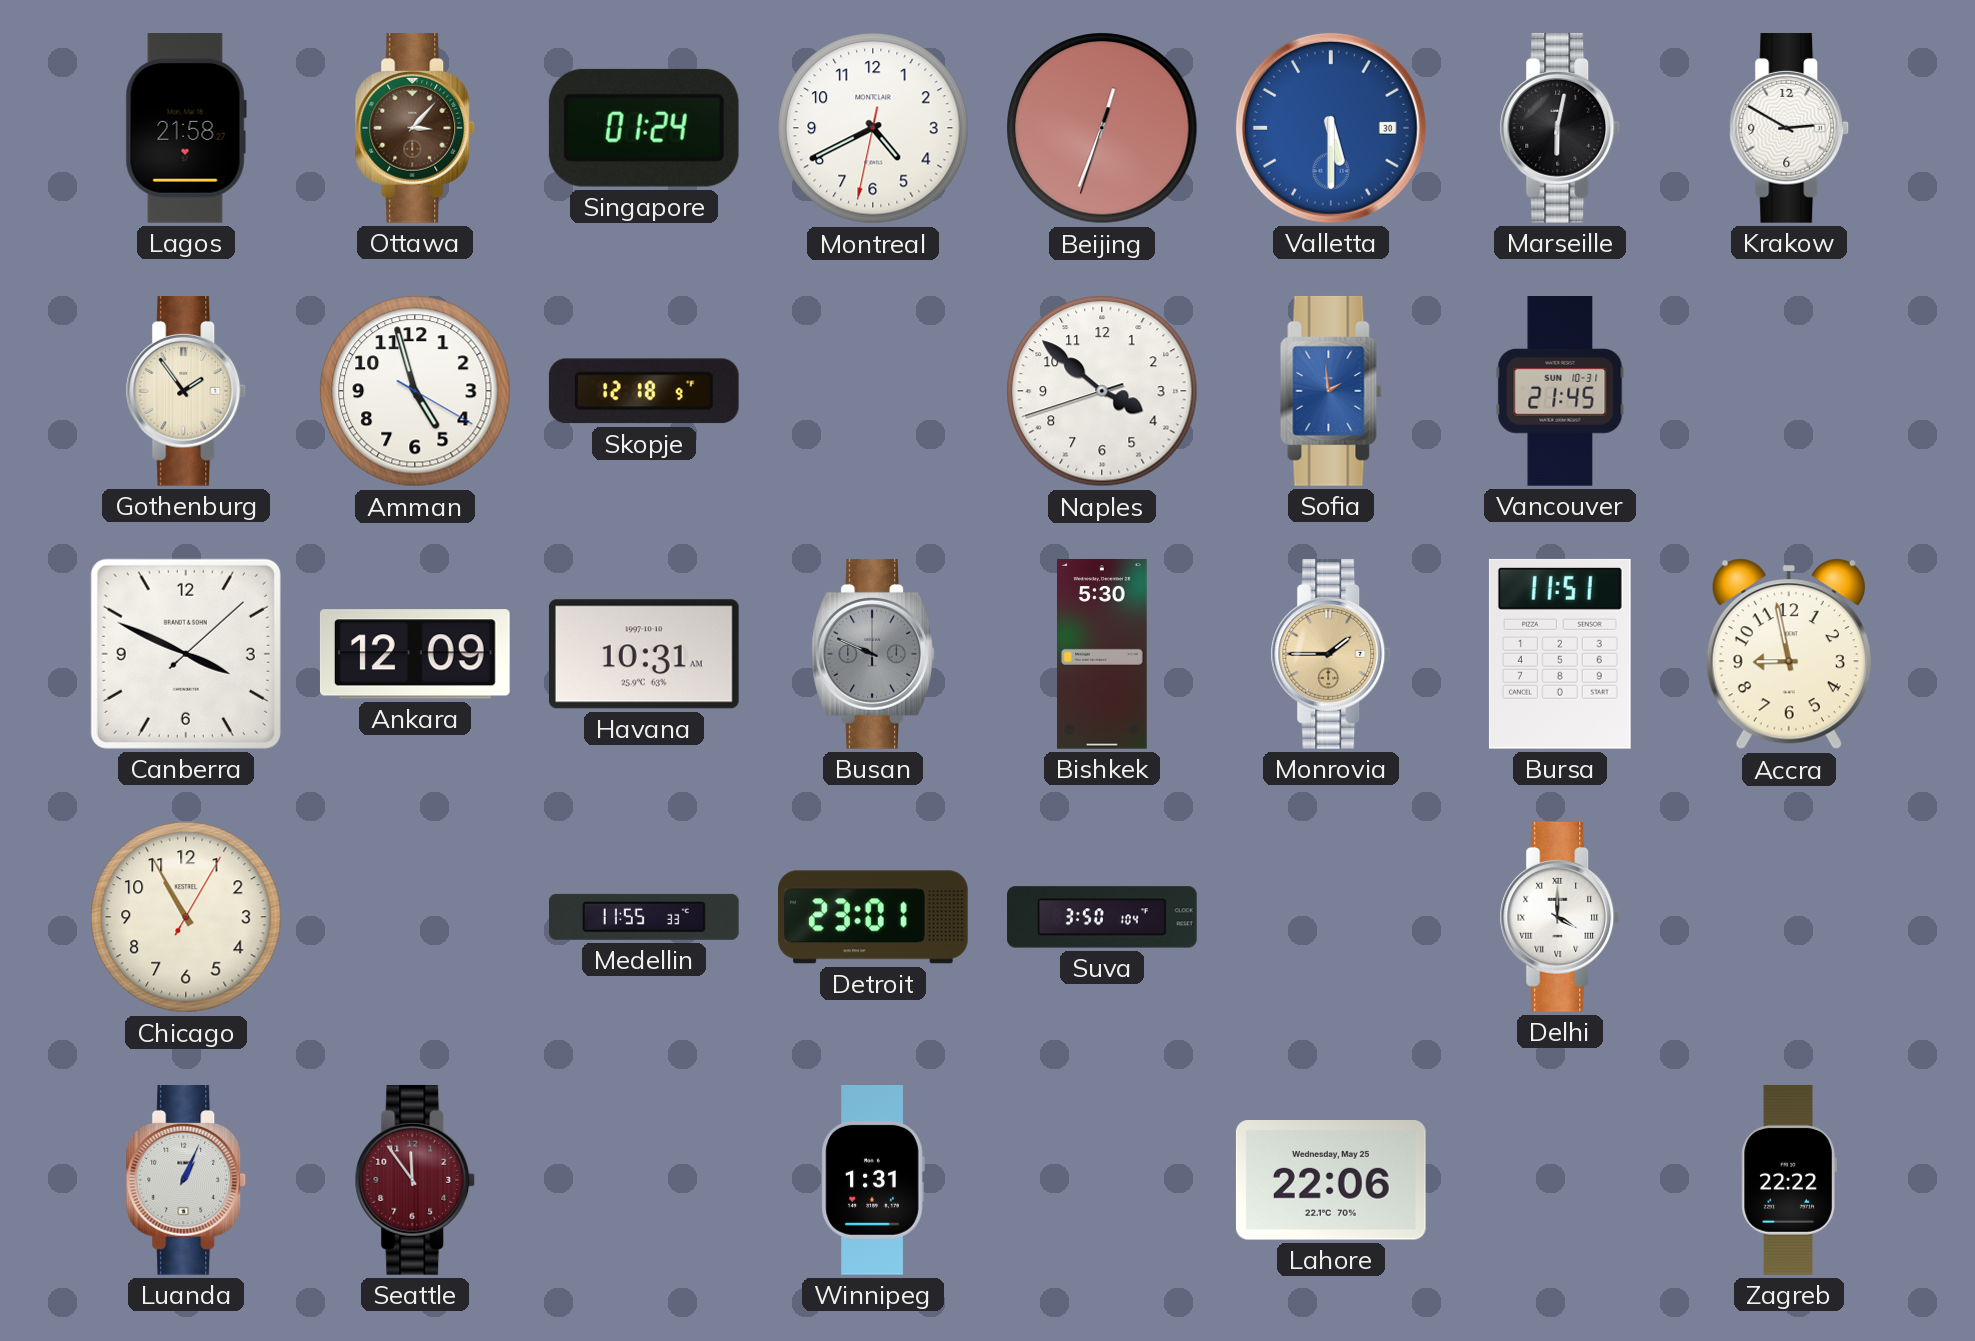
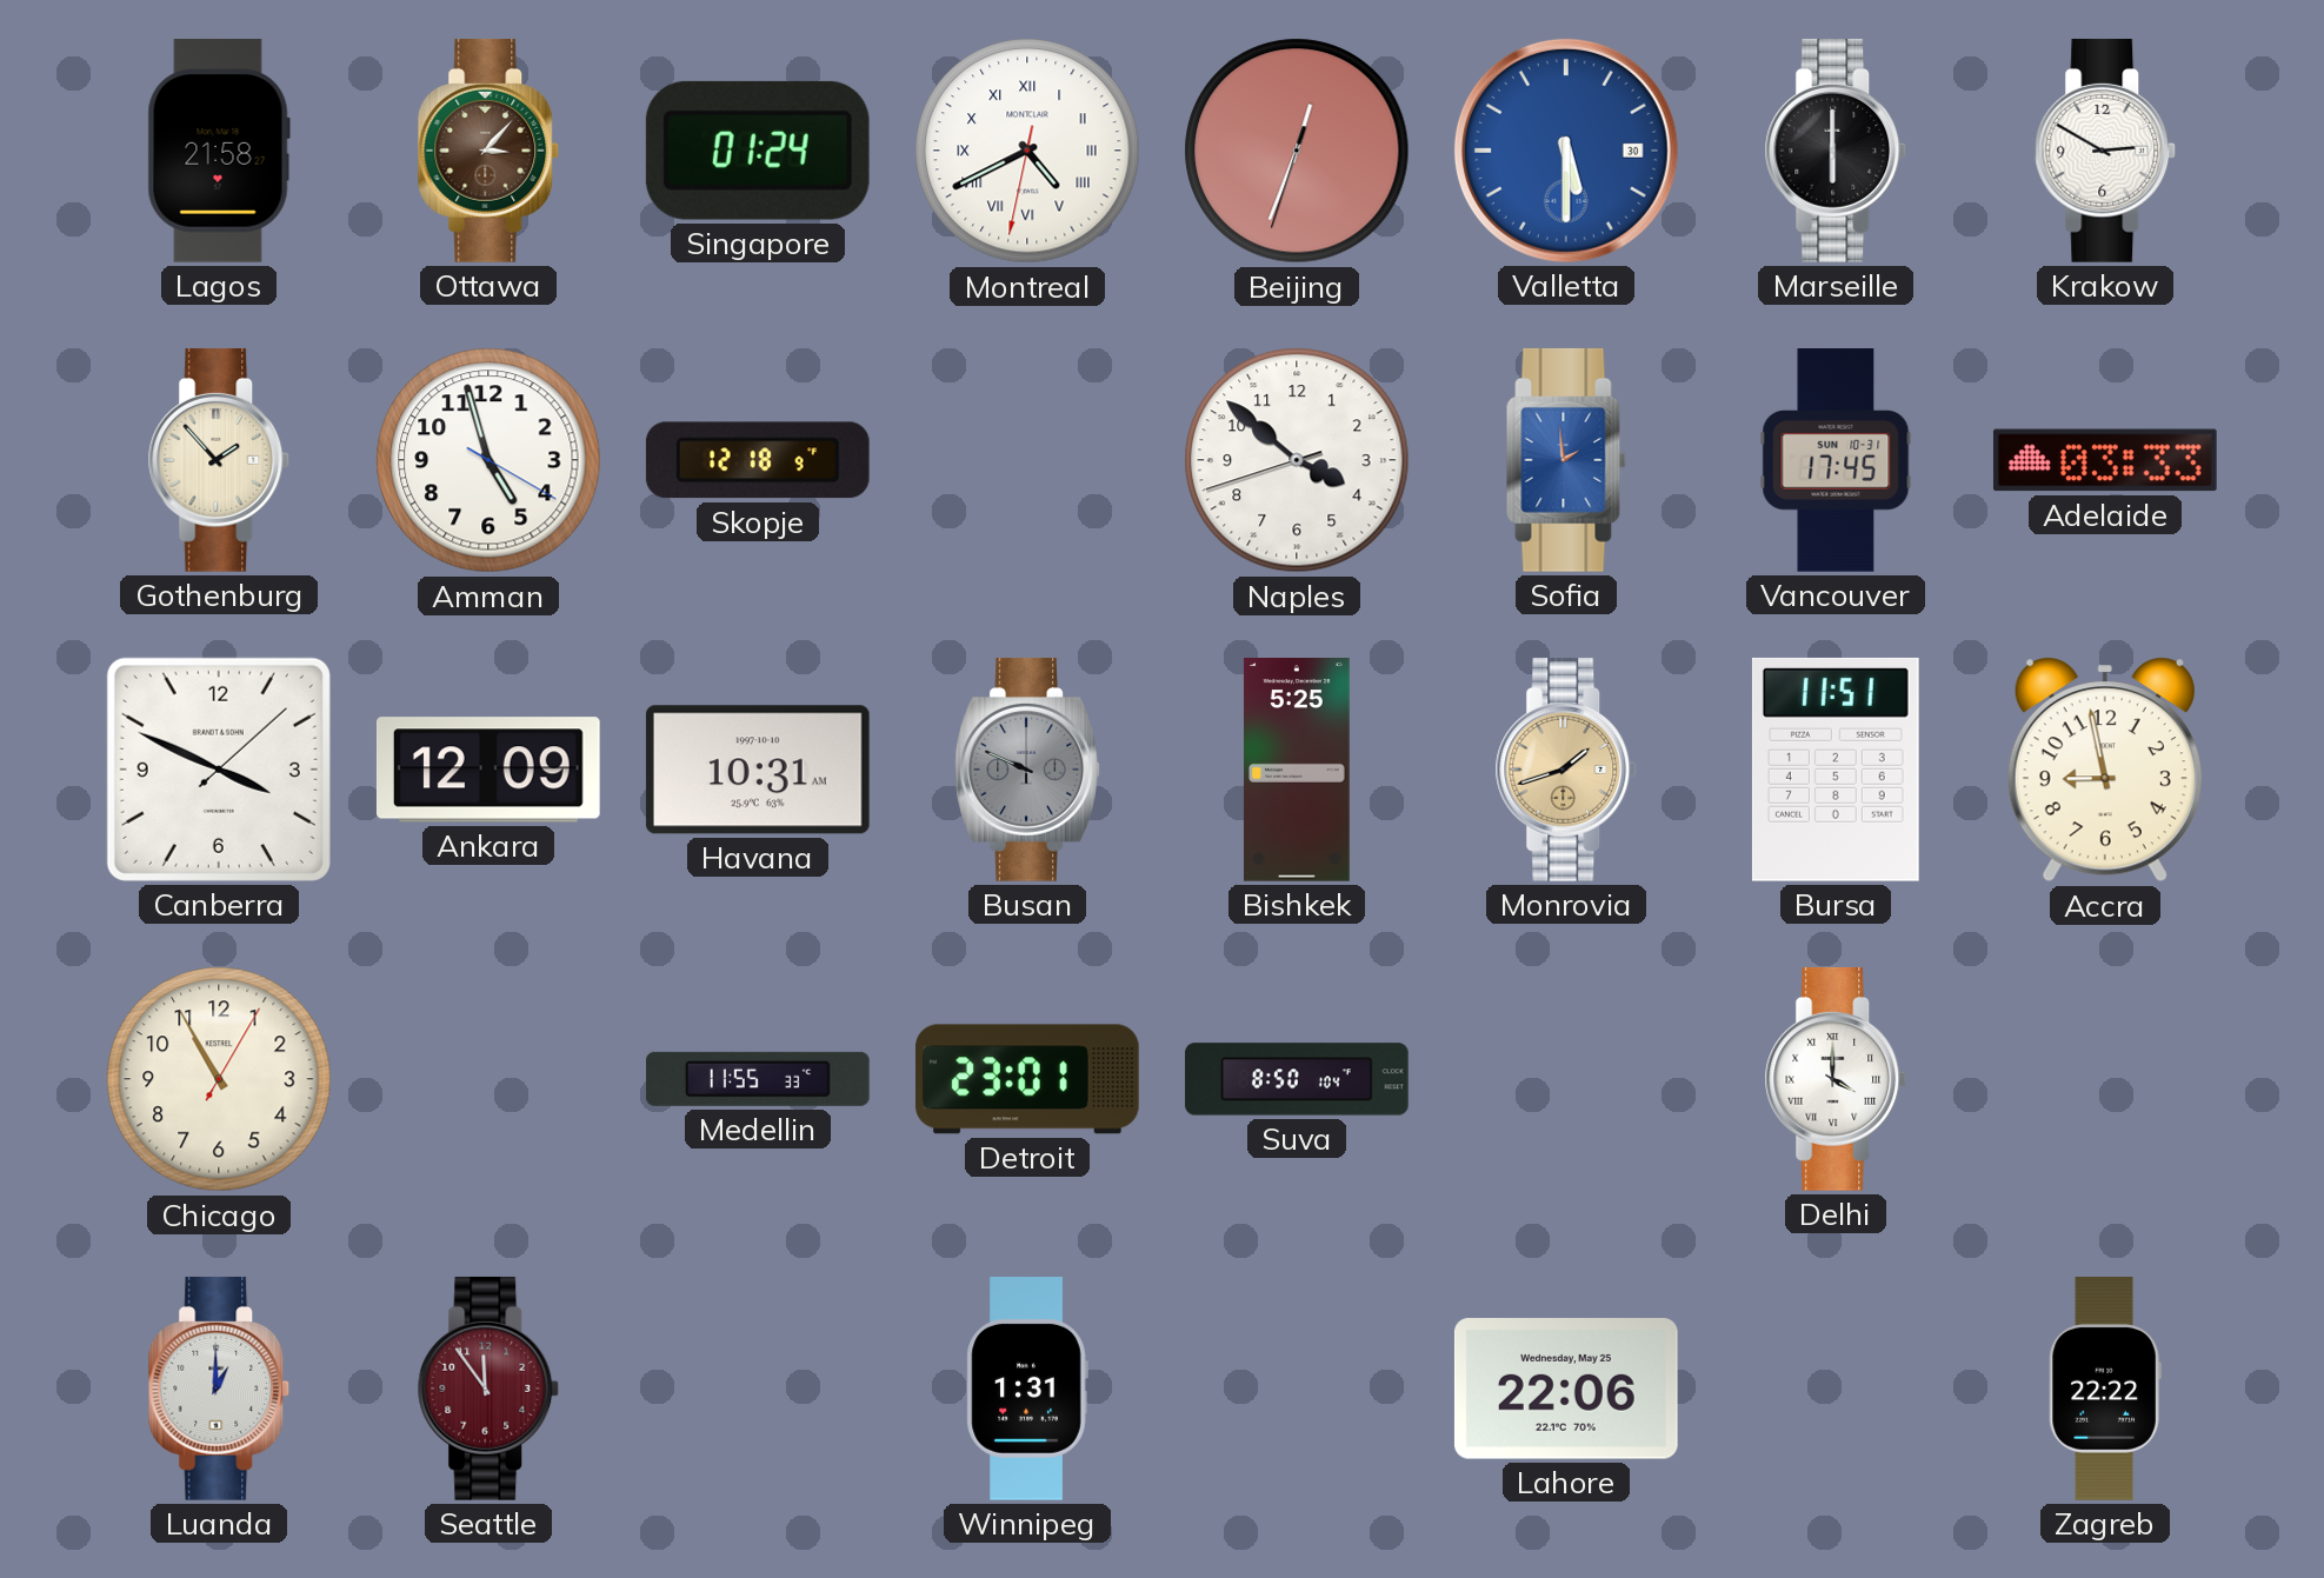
Montreal numerals: Arabic -> Roman
Marseille: 6:02 -> 6:00
Gothenburg: 1:54 -> 1:53
Vancouver: 21:45 -> 17:45
Adelaide: none -> 03:33
Bishkek: 5:30 -> 5:25
Monrovia: 1:45 -> 1:42
Suva: 3:50 -> 8:50
Luanda: 1:04 -> 1:00
